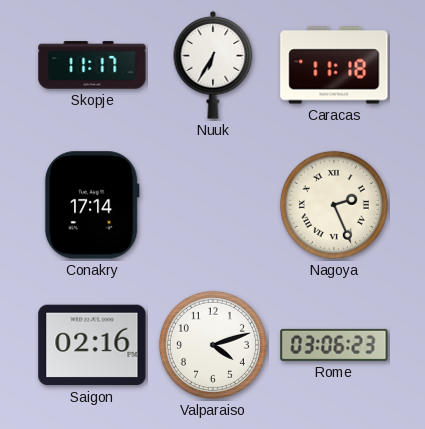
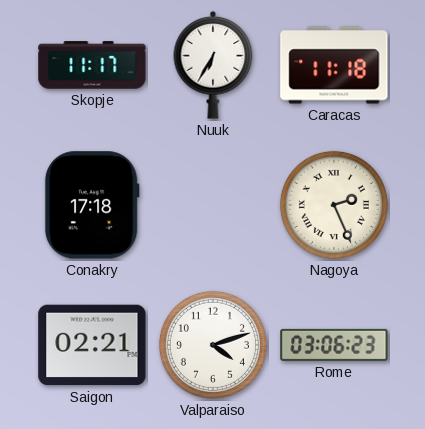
Conakry: 17:14 -> 17:18
Saigon: 02:16 -> 02:21
